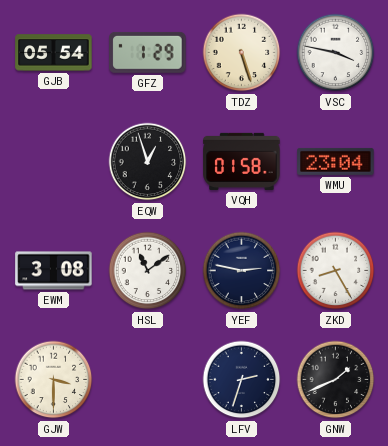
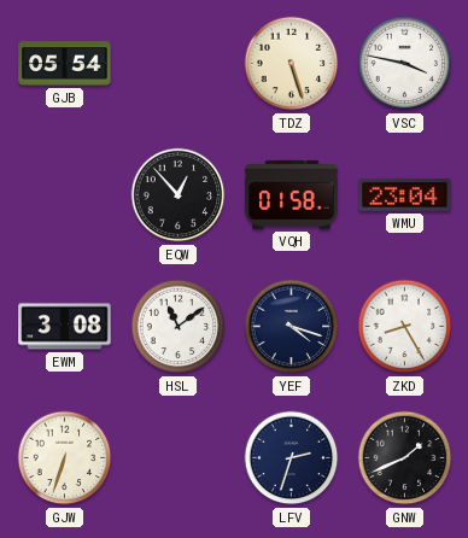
GFZ: 1:29 -> none
EQW: 12:57 -> 12:53
YEF: 2:47 -> 4:18
GJW: 3:30 -> 6:33
